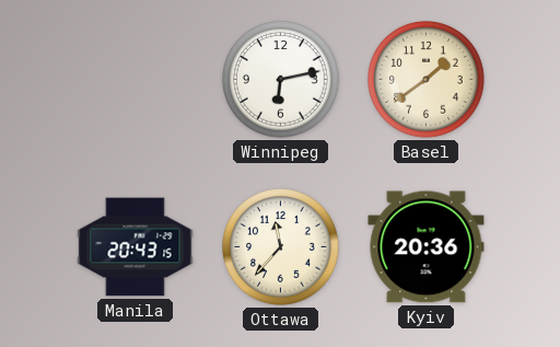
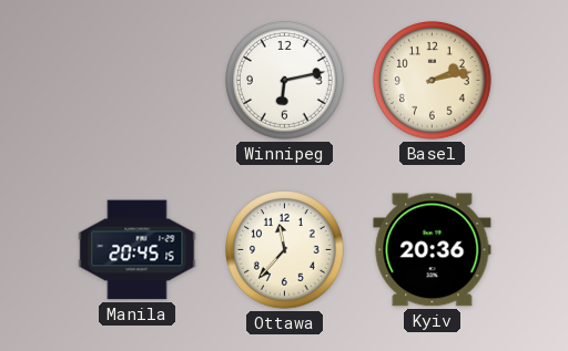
Basel: 1:39 -> 2:13
Manila: 20:43 -> 20:45
